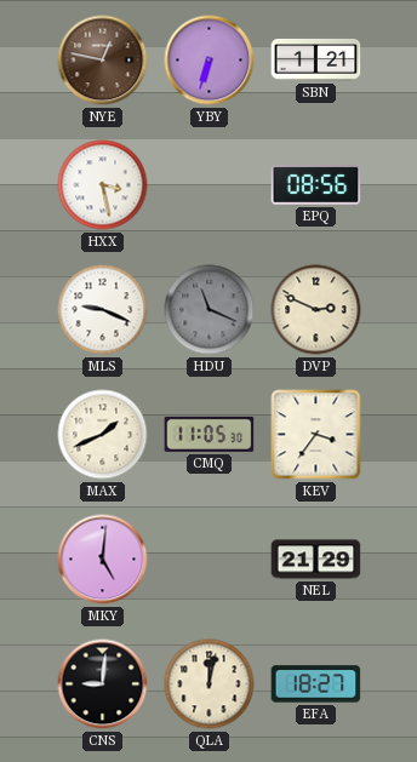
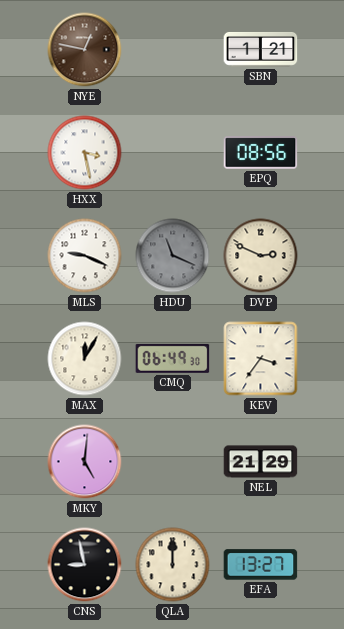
YBY: 6:33 -> none
MAX: 1:41 -> 12:05
CMQ: 11:05 -> 06:49
CNS: 9:01 -> 8:58
QLA: 12:02 -> 12:00
EFA: 18:27 -> 13:27
